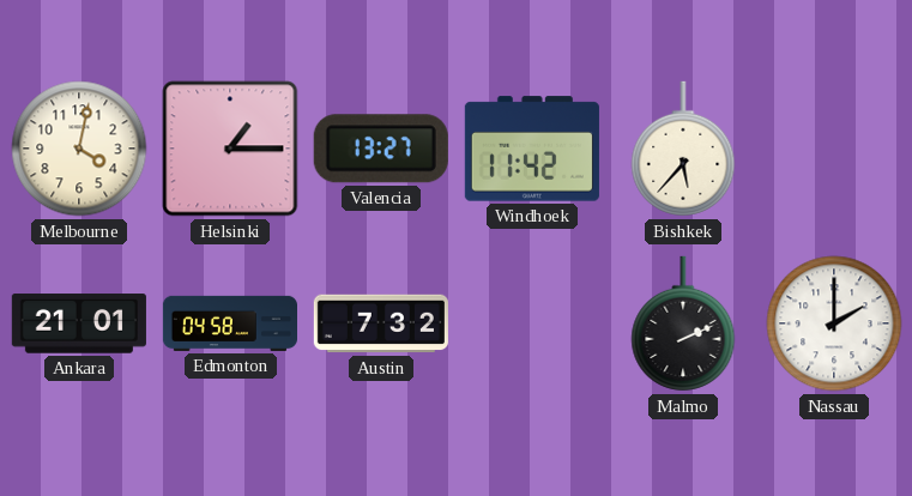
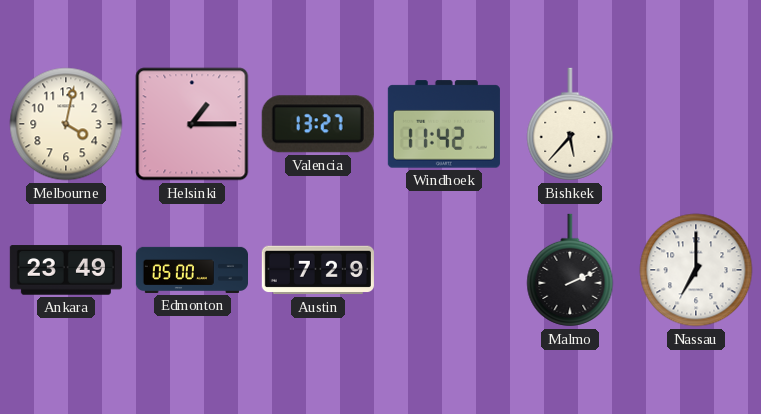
Ankara: 21:01 -> 23:49
Edmonton: 04:58 -> 05:00
Austin: 7:32 -> 7:29
Nassau: 2:00 -> 7:00
